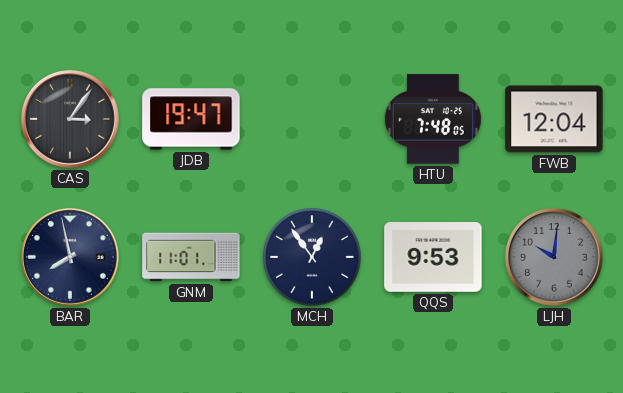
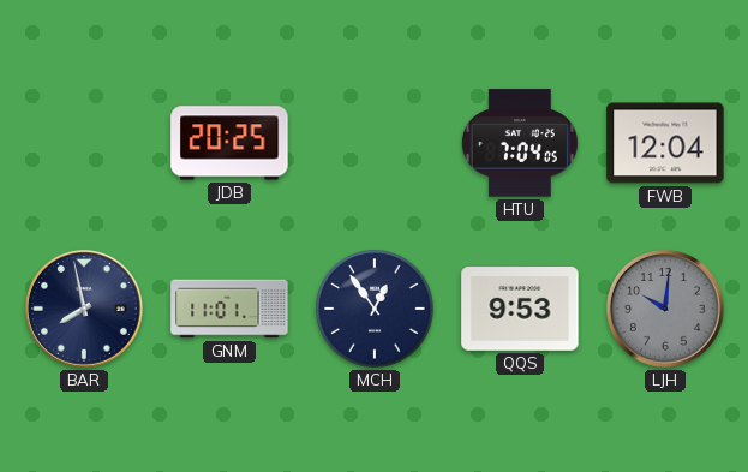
CAS: 3:06 -> none
JDB: 19:47 -> 20:25
HTU: 7:48 -> 7:04
